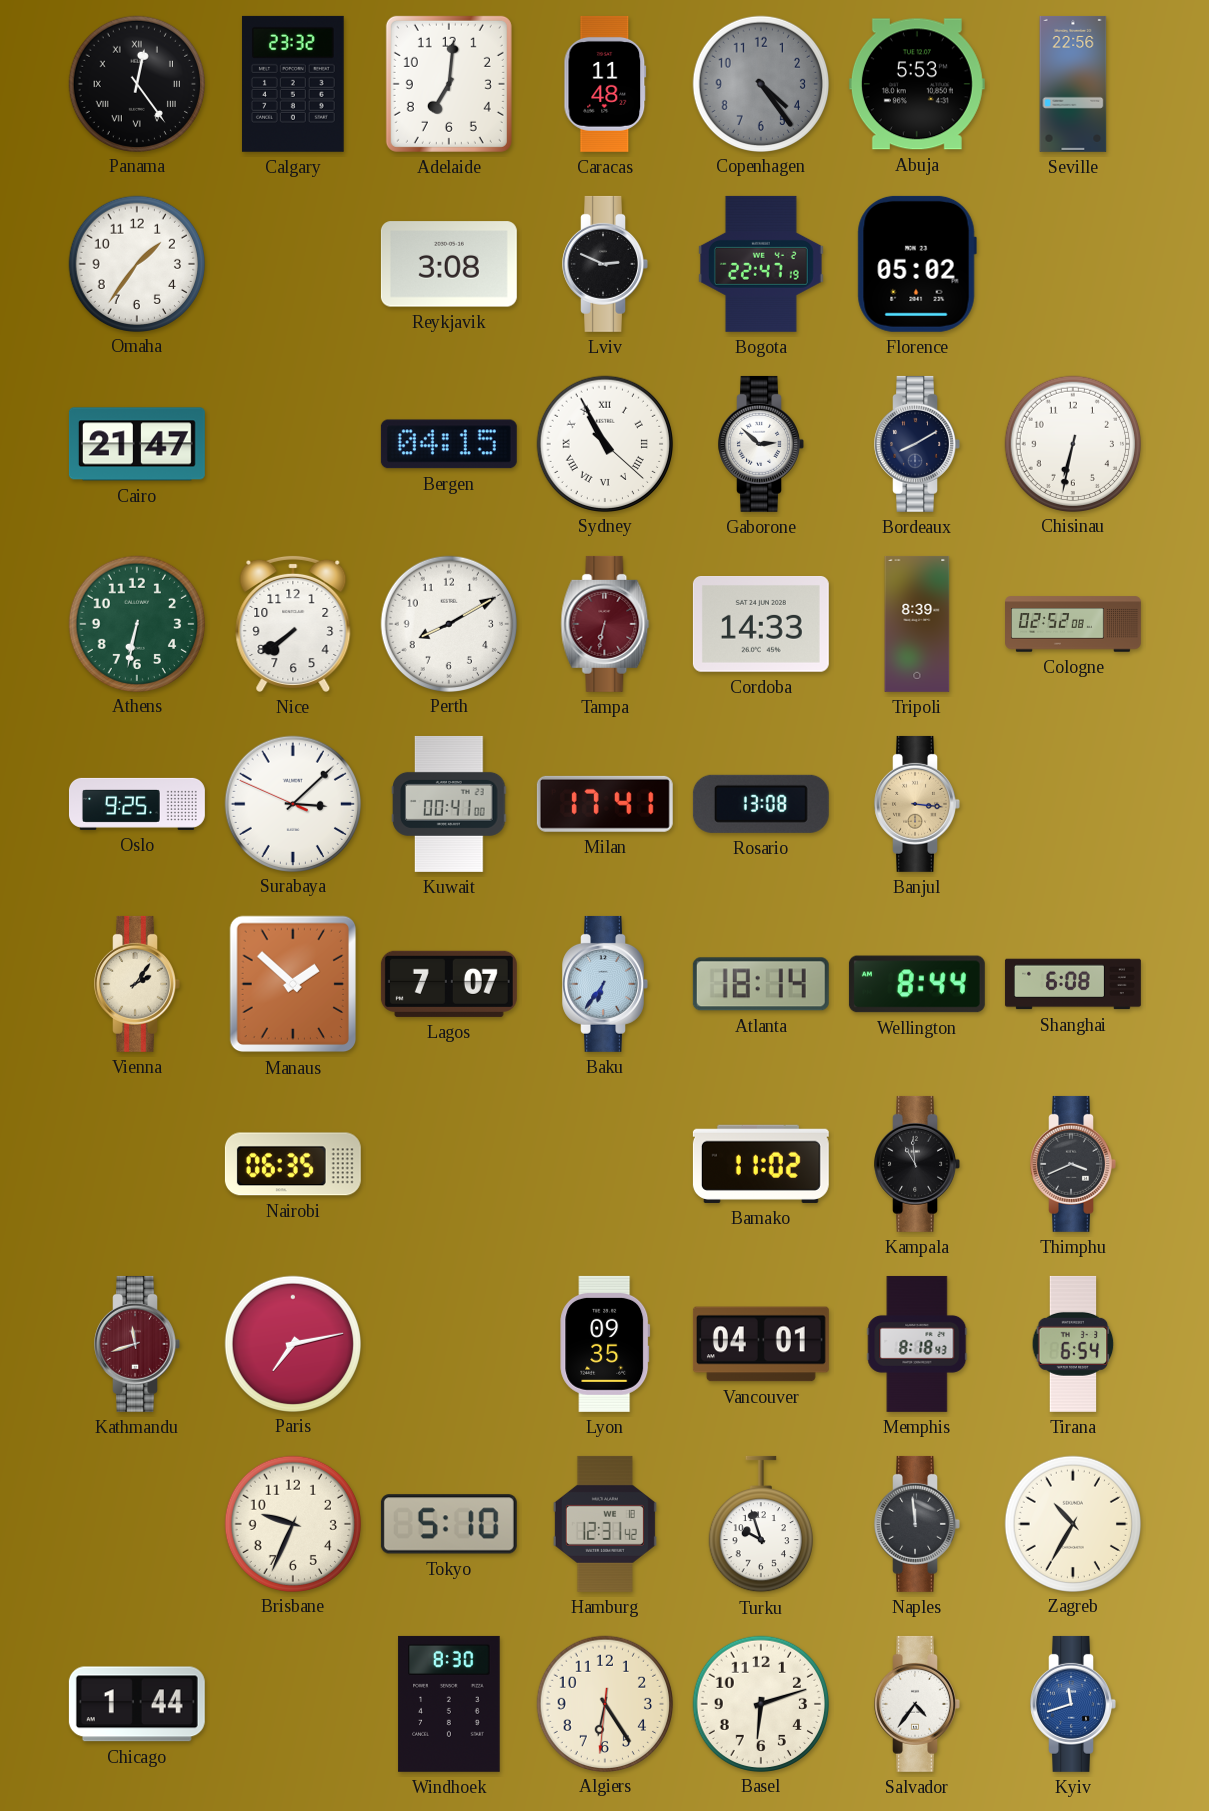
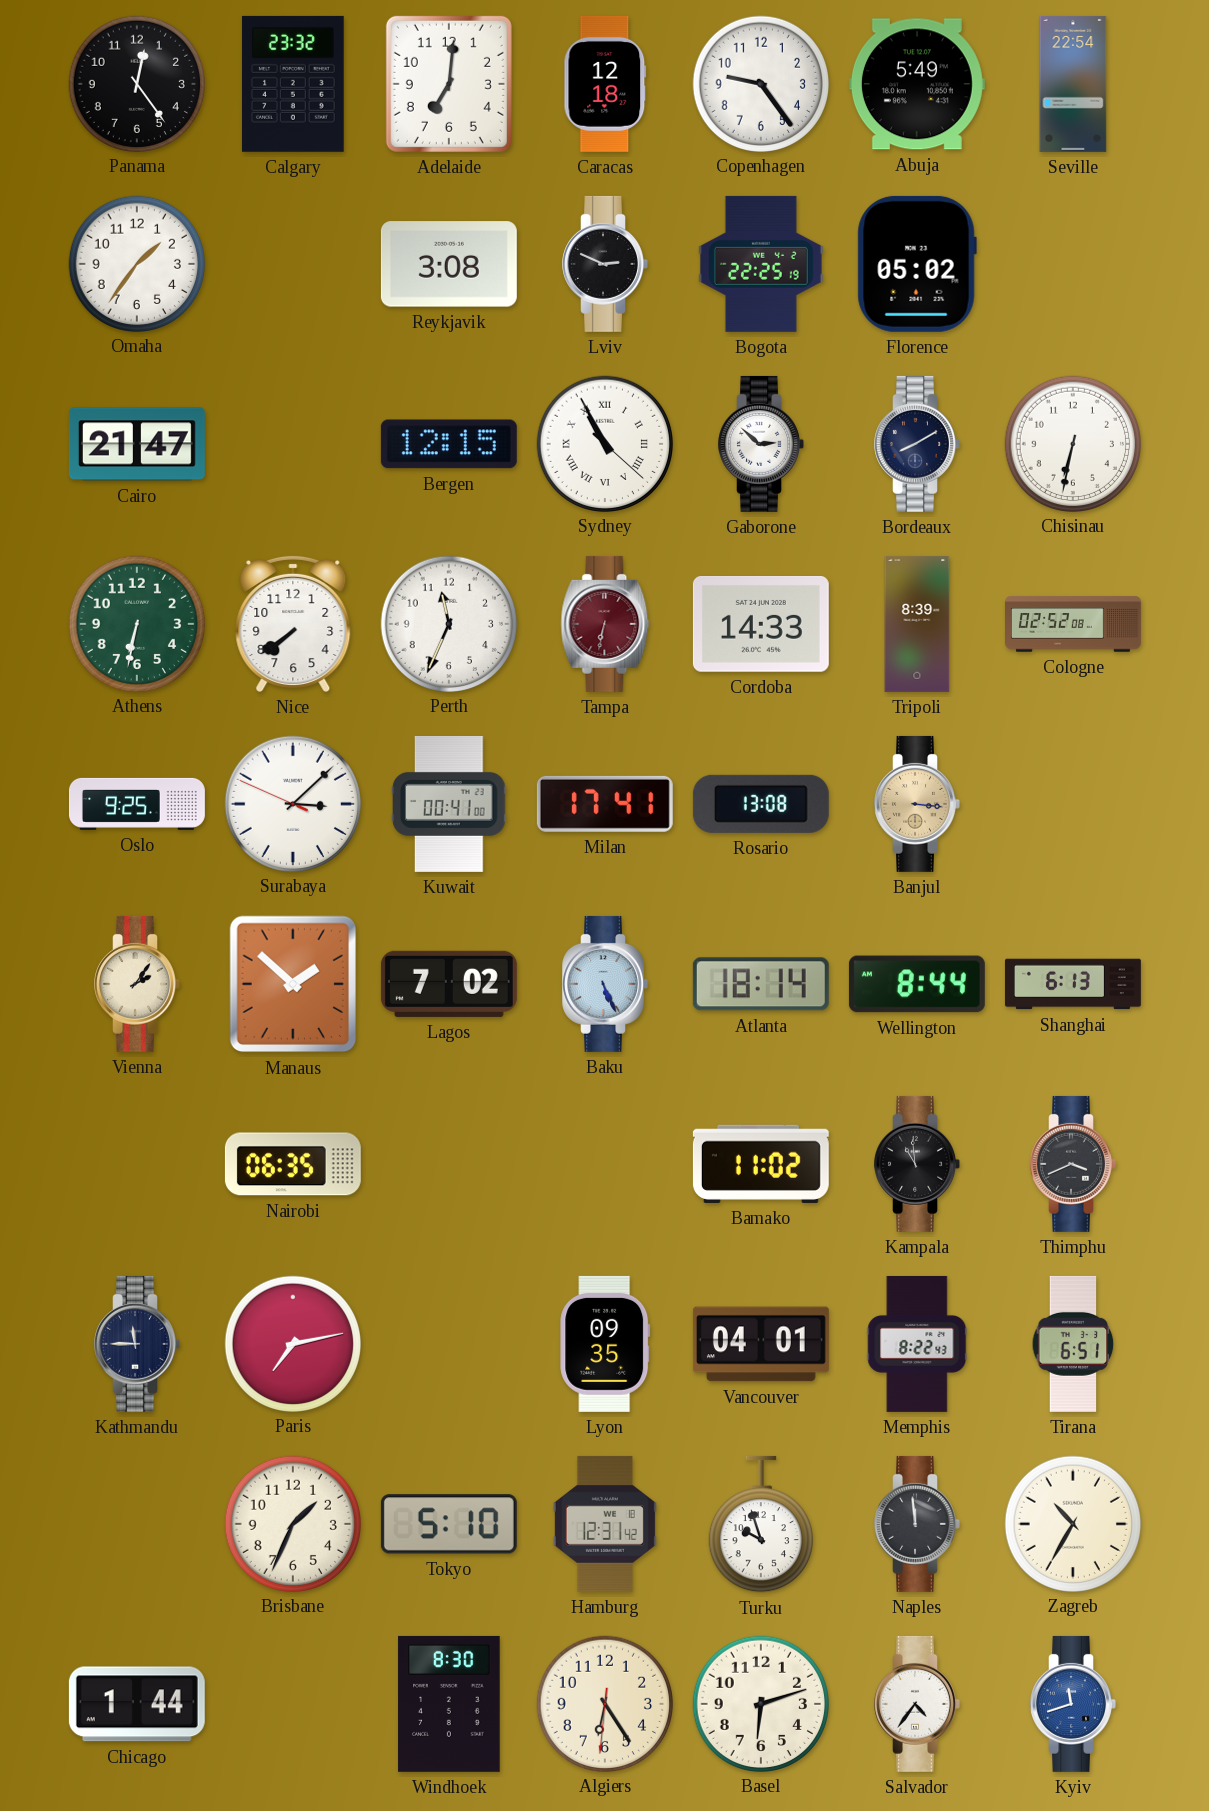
Panama numerals: Roman -> Arabic
Caracas: 11:48 -> 12:18
Copenhagen: 4:24 -> 9:24
Copenhagen dial: grey -> white
Abuja: 5:53 -> 5:49
Seville: 22:56 -> 22:54
Bogota: 22:47 -> 22:25
Bergen: 04:15 -> 12:15
Perth: 8:10 -> 11:34
Lagos: 7:07 -> 7:02
Baku: 6:36 -> 5:26
Shanghai: 6:08 -> 6:13
Kathmandu: 11:42 -> 11:45
Kathmandu dial: burgundy -> navy
Memphis: 8:18 -> 8:22
Tirana: 6:54 -> 6:51
Brisbane: 9:34 -> 1:34
